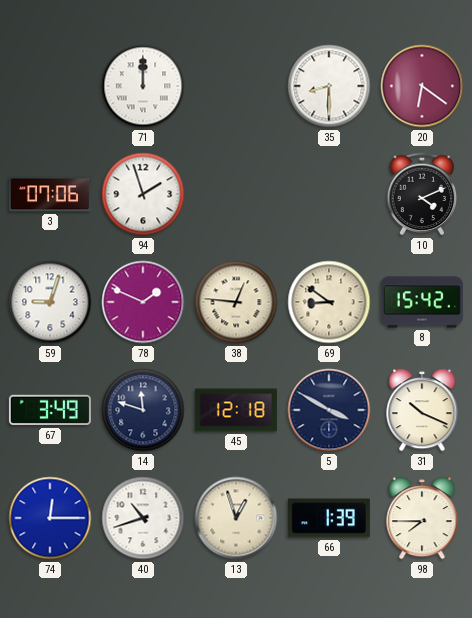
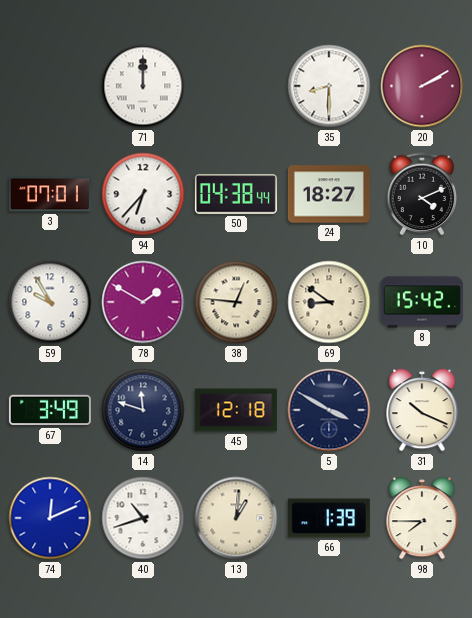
20: 6:21 -> 2:10
3: 07:06 -> 07:01
94: 1:57 -> 6:37
50: none -> 04:38
24: none -> 18:27
59: 9:03 -> 9:55
78: 1:49 -> 1:50
74: 12:15 -> 12:11
13: 12:57 -> 1:01
